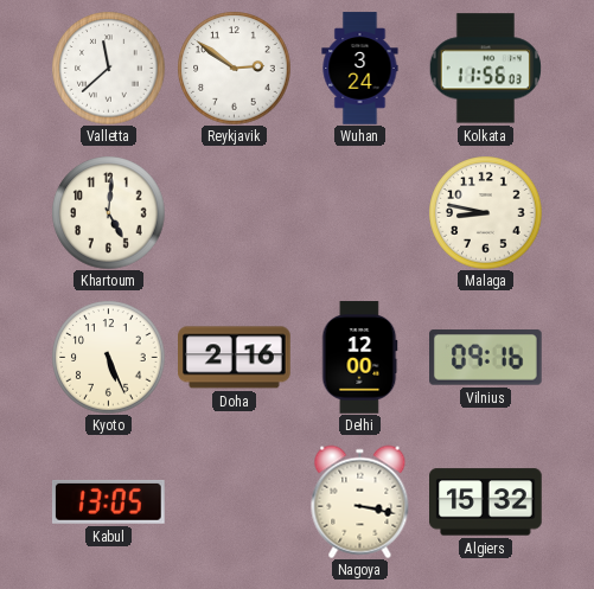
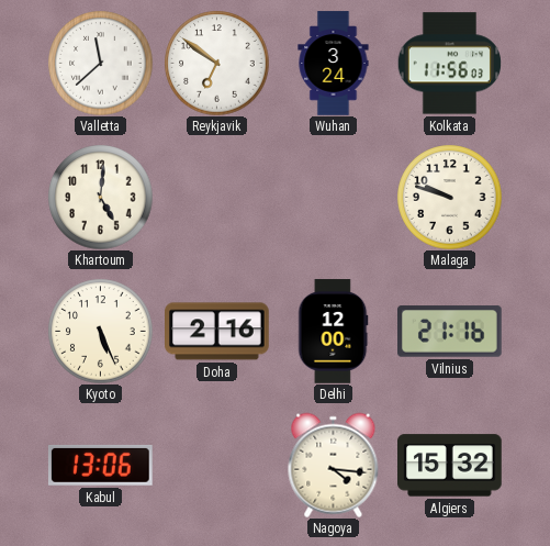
Reykjavik: 2:51 -> 6:51
Malaga: 8:47 -> 9:48
Vilnius: 09:16 -> 21:16
Kabul: 13:05 -> 13:06
Nagoya: 3:17 -> 4:16
